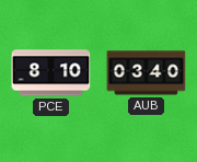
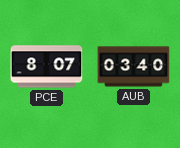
PCE: 8:10 -> 8:07
